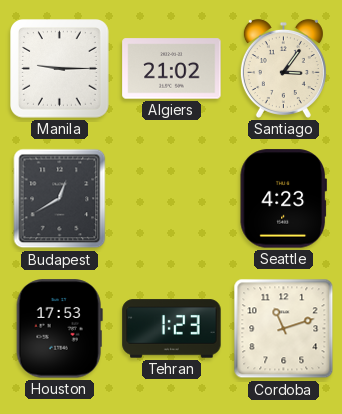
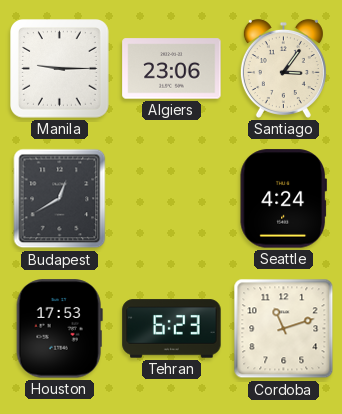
Algiers: 21:02 -> 23:06
Seattle: 4:23 -> 4:24
Tehran: 1:23 -> 6:23
